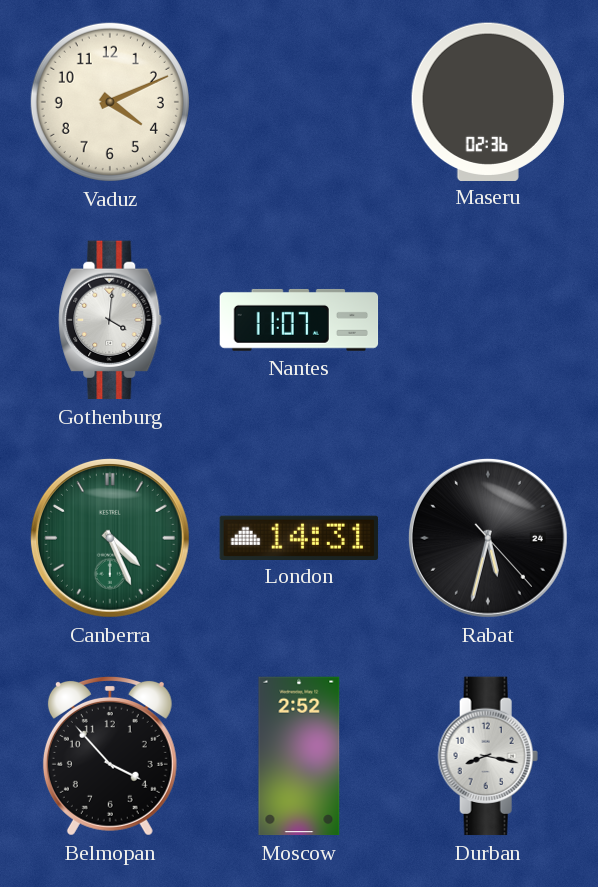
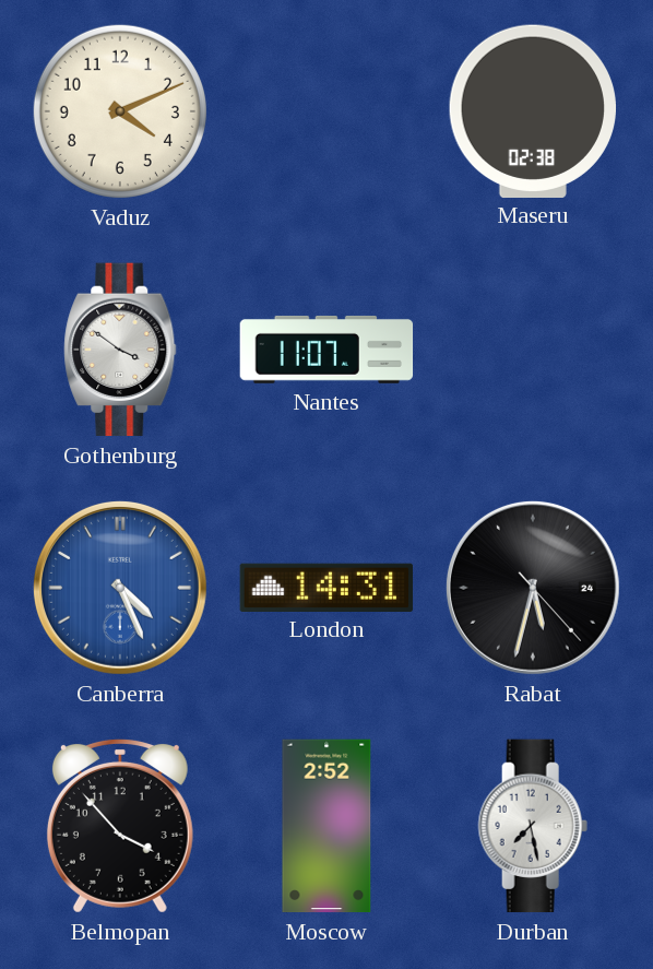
Maseru: 02:36 -> 02:38
Gothenburg: 4:01 -> 3:51
Canberra dial: green -> blue
Durban: 8:17 -> 7:28
